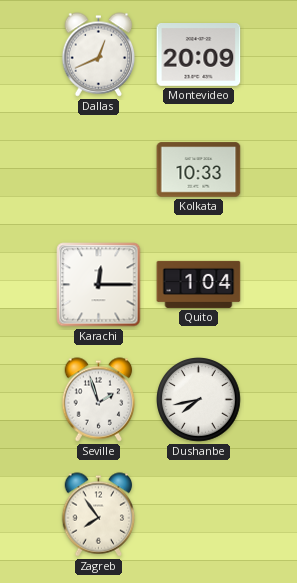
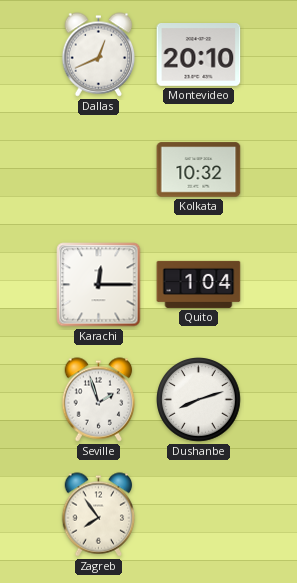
Montevideo: 20:09 -> 20:10
Kolkata: 10:33 -> 10:32
Dushanbe: 7:43 -> 8:12
